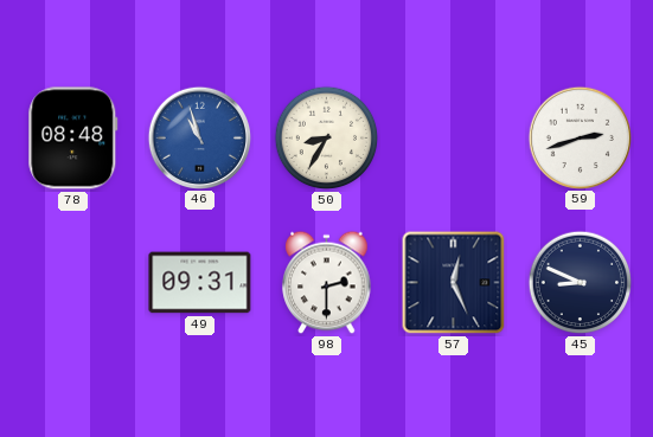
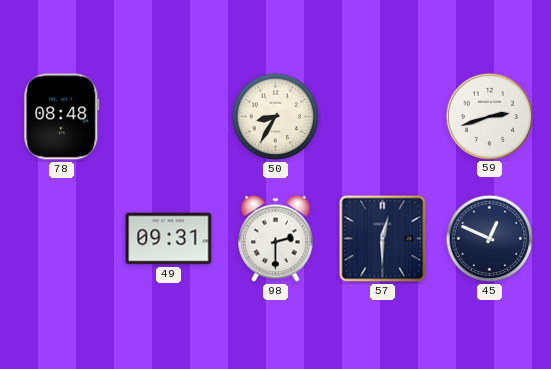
46: 10:57 -> none
57: 12:26 -> 12:30
45: 8:49 -> 12:49
